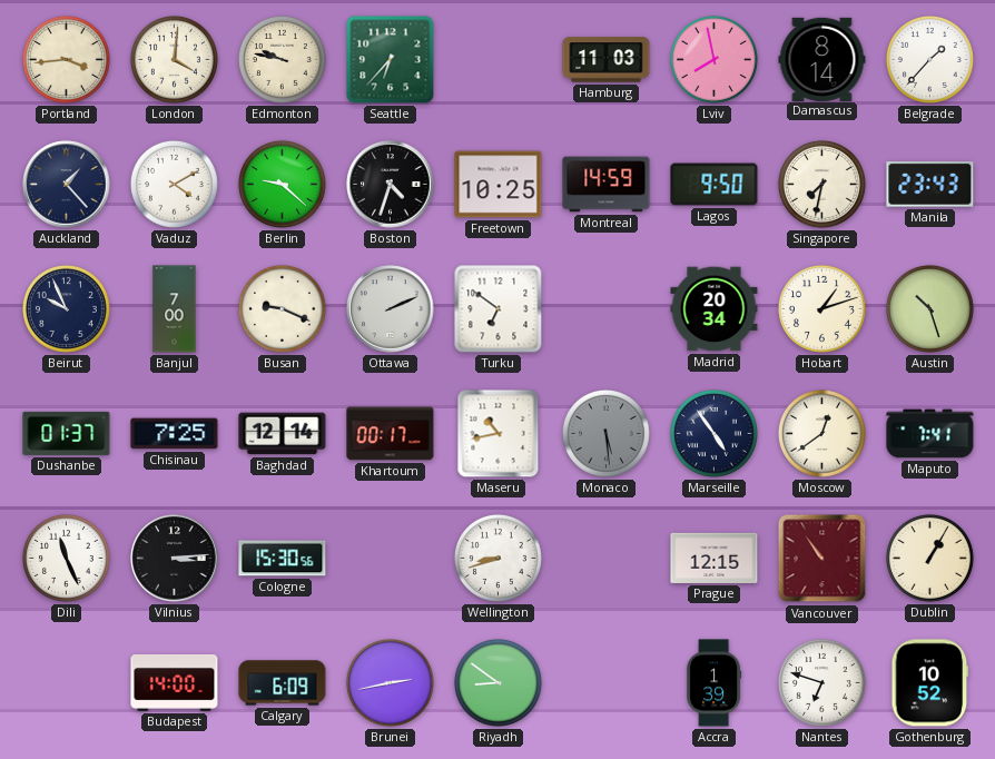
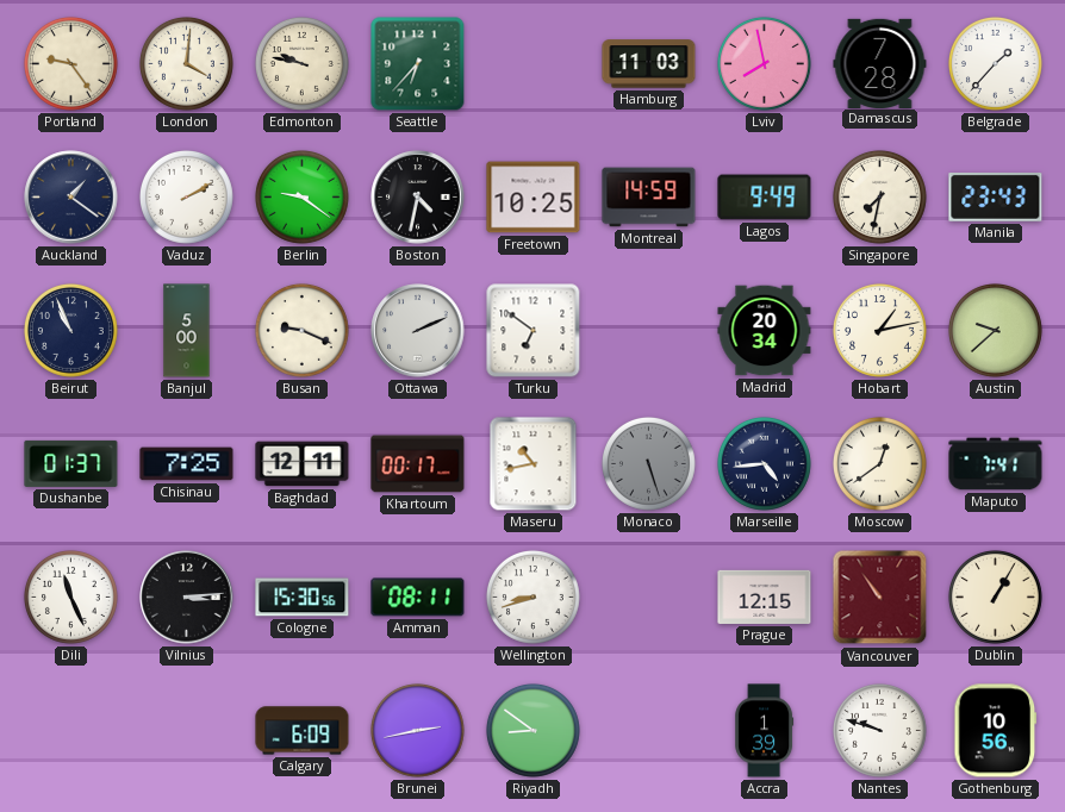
Portland: 3:44 -> 9:24
Damascus: 8:14 -> 7:28
Auckland: 1:23 -> 1:21
Vaduz: 4:10 -> 2:10
Berlin: 9:22 -> 9:21
Boston: 4:33 -> 4:32
Lagos: 9:50 -> 9:49
Beirut: 9:56 -> 10:56
Banjul: 7:00 -> 5:00
Hobart: 1:12 -> 1:13
Austin: 10:27 -> 9:38
Baghdad: 12:14 -> 12:11
Monaco: 5:29 -> 5:27
Marseille: 4:54 -> 4:44
Amman: none -> 08:11
Budapest: 14:00 -> none
Nantes: 6:48 -> 9:48
Gothenburg: 10:52 -> 10:56
